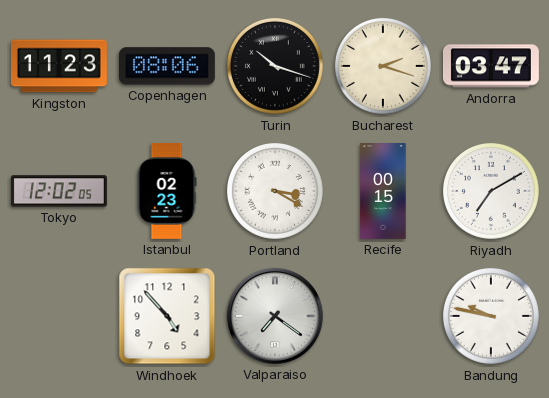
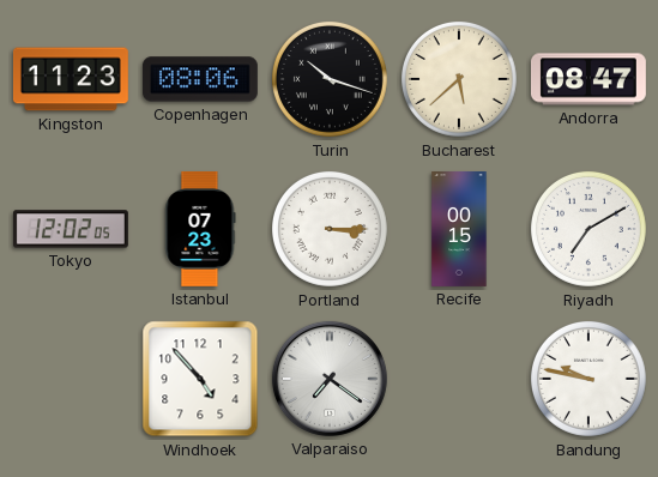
Bucharest: 2:18 -> 5:38
Andorra: 03:47 -> 08:47
Istanbul: 02:23 -> 07:23
Portland: 3:20 -> 3:15
